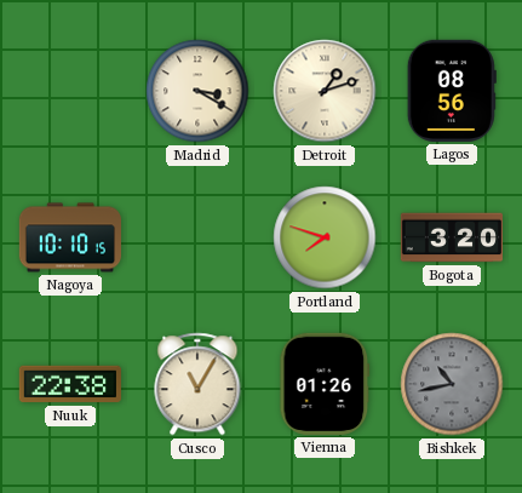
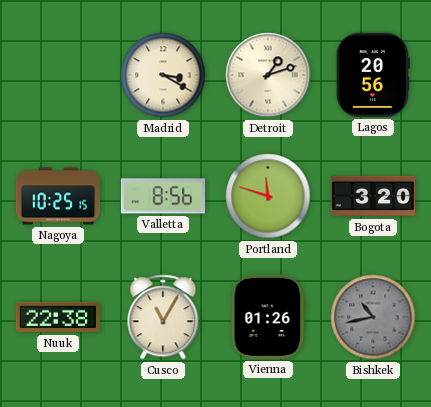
Lagos: 08:56 -> 20:56
Nagoya: 10:10 -> 10:25
Valletta: none -> 8:56
Portland: 7:48 -> 11:48
